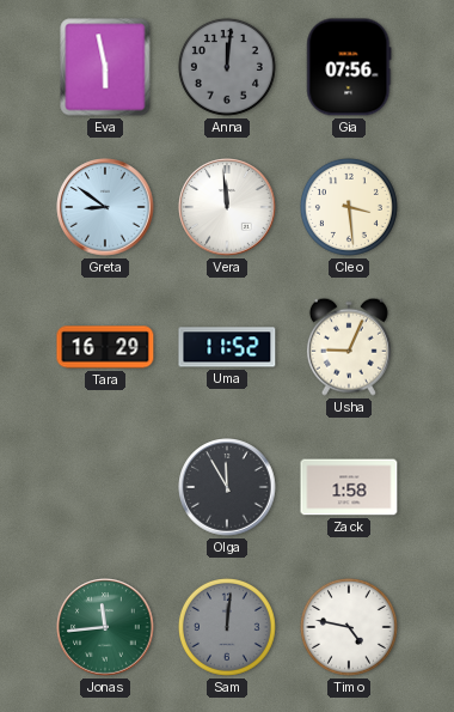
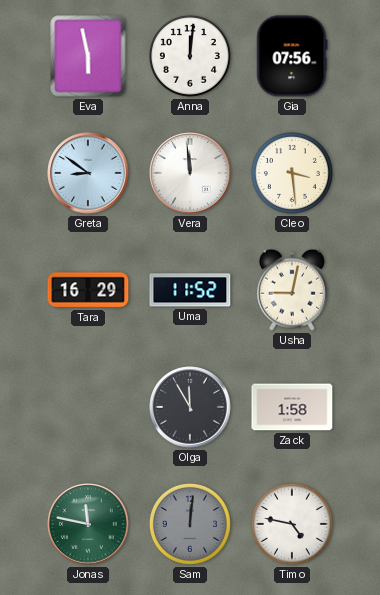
Anna dial: grey -> white
Usha: 9:04 -> 9:02
Jonas: 11:44 -> 11:47
